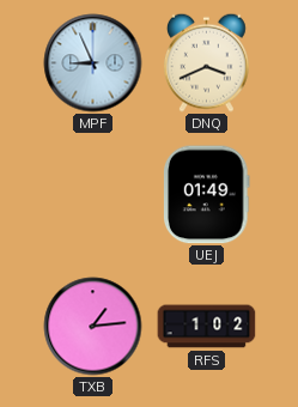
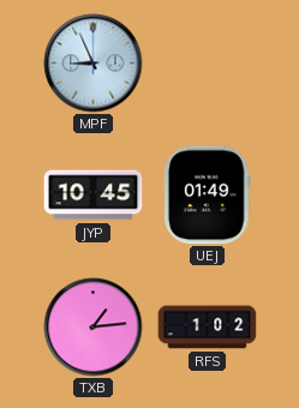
DNQ: 3:41 -> none
JYP: none -> 10:45
